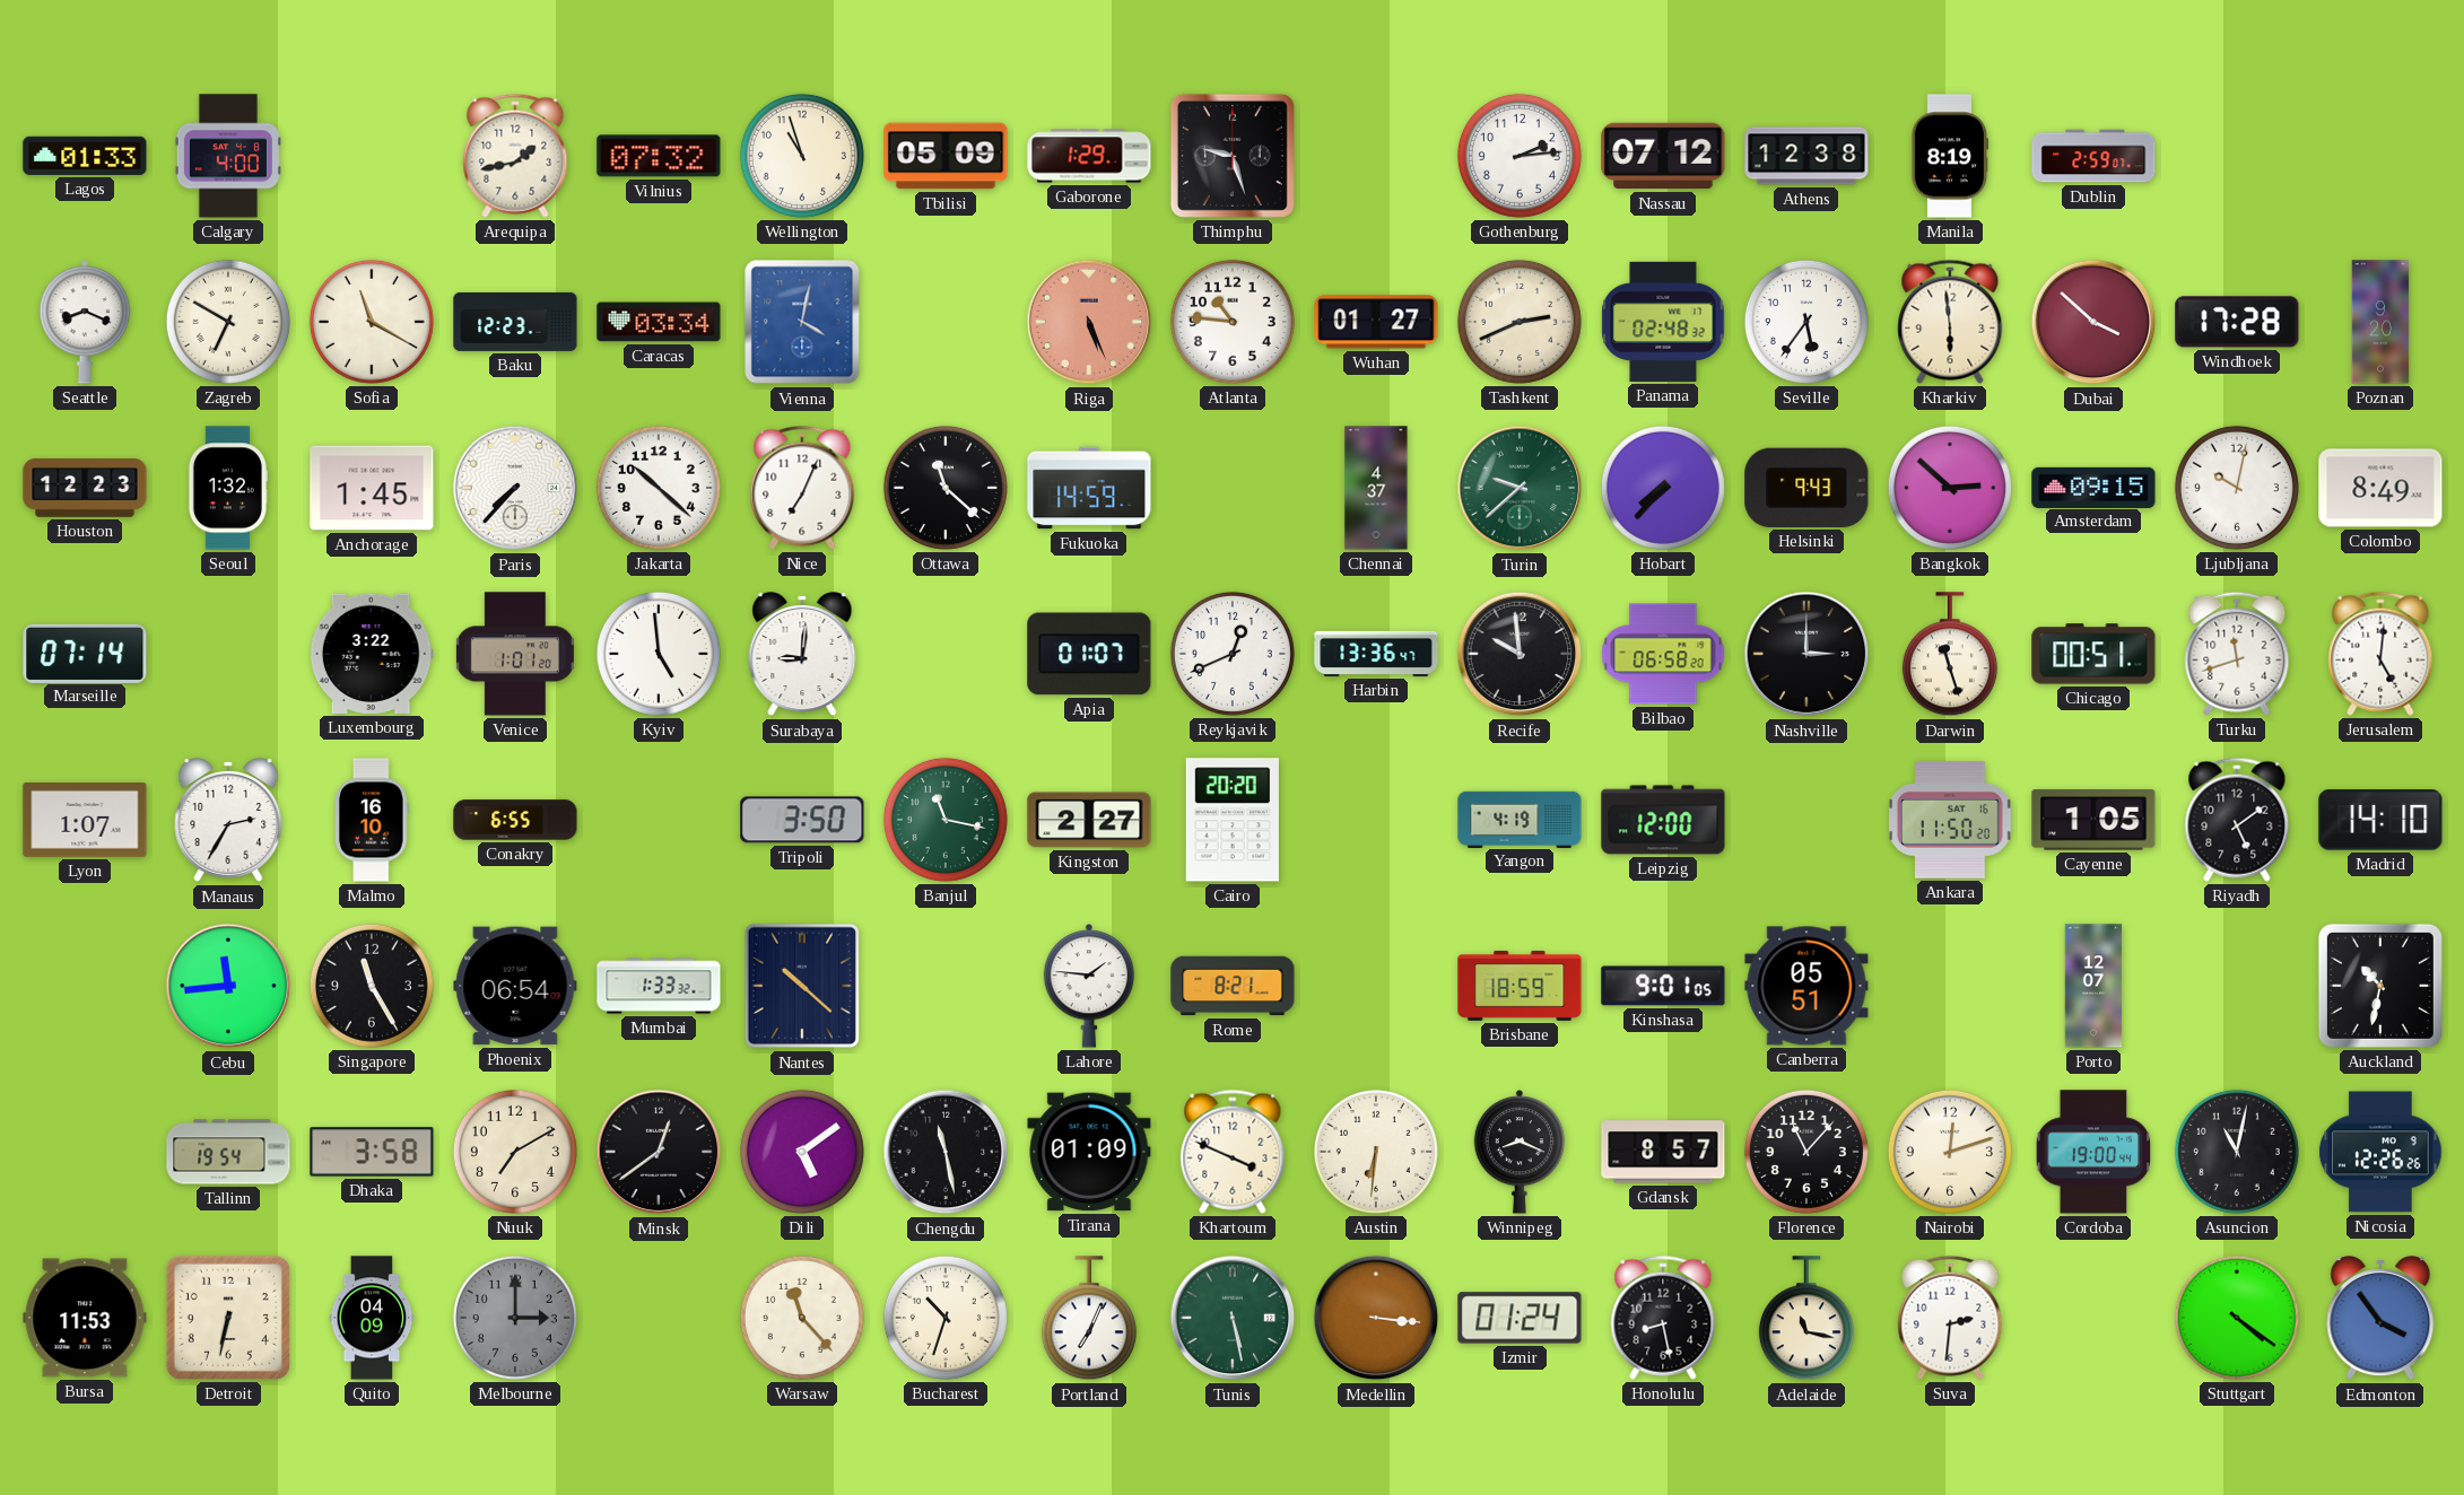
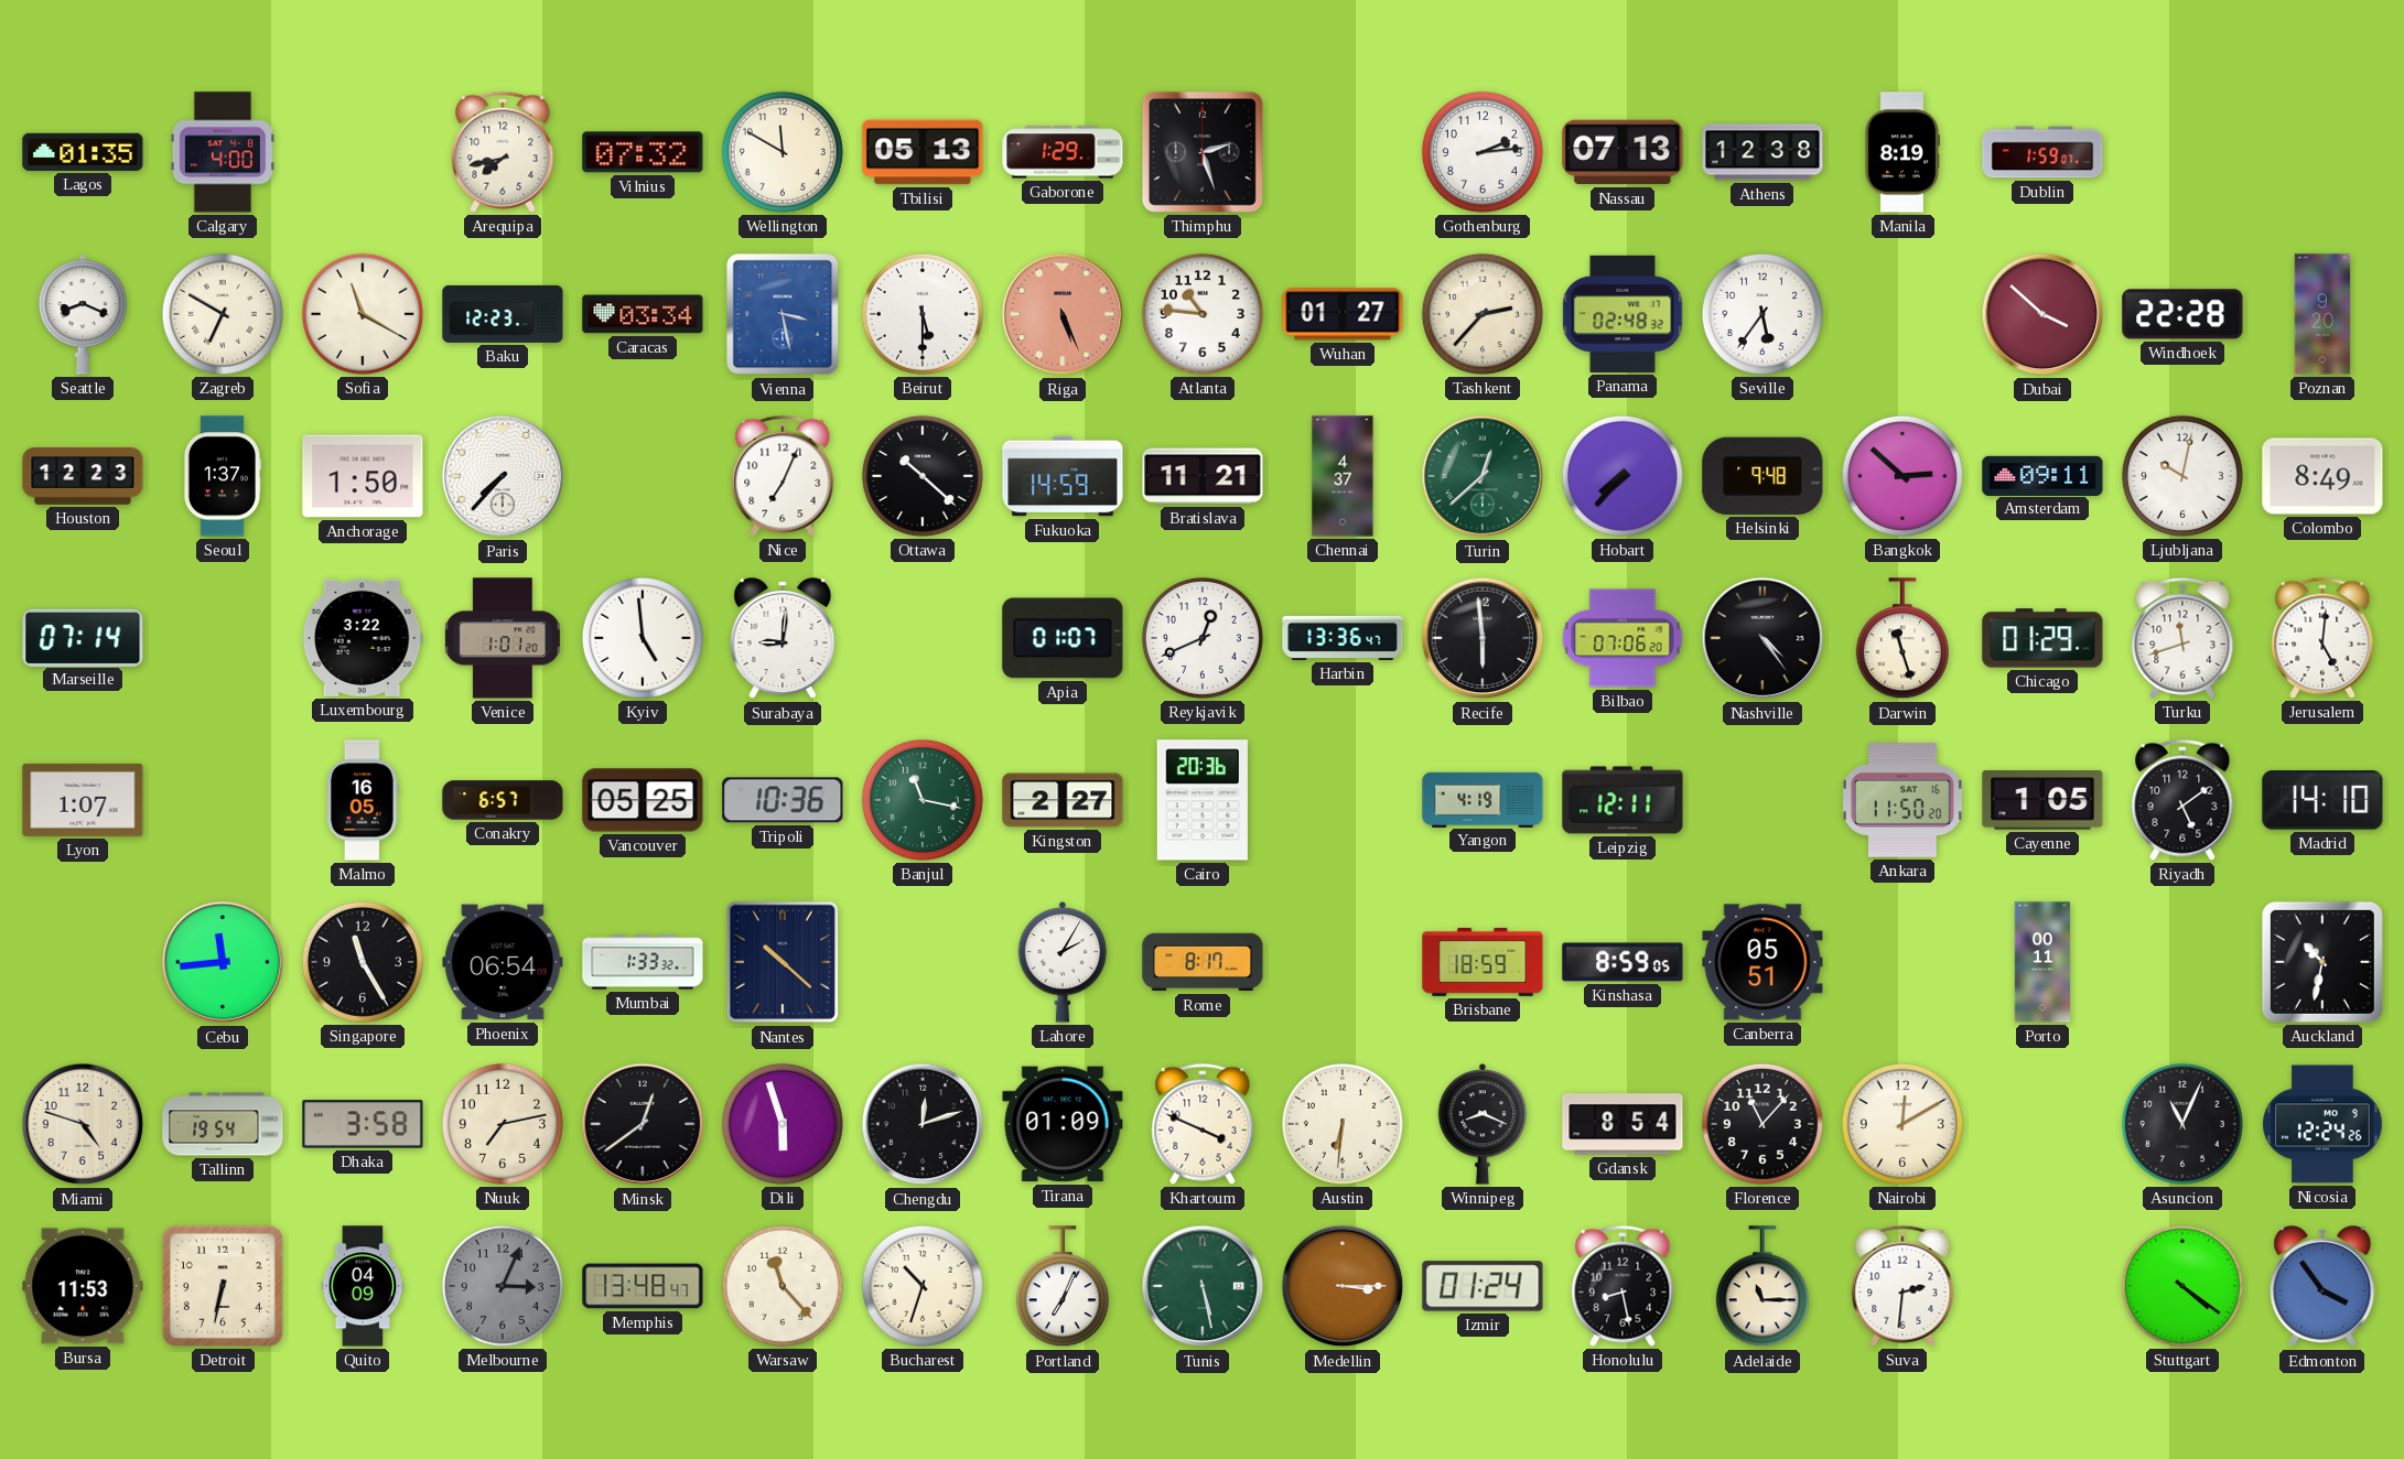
Lagos: 01:33 -> 01:35
Arequipa: 1:43 -> 7:43
Wellington: 10:57 -> 11:50
Tbilisi: 05:09 -> 05:13
Thimphu: 9:27 -> 2:27
Nassau: 07:12 -> 07:13
Dublin: 2:59 -> 1:59
Vienna: 4:02 -> 3:28
Beirut: none -> 5:30
Tashkent: 2:41 -> 2:37
Kharkiv: 5:59 -> none
Windhoek: 17:28 -> 22:28
Seoul: 1:32 -> 1:37
Anchorage: 1:45 -> 1:50
Jakarta: 10:22 -> none
Ottawa: 11:22 -> 10:22
Bratislava: none -> 11:21
Turin: 9:38 -> 12:38
Helsinki: 9:43 -> 9:48
Amsterdam: 09:15 -> 09:11
Recife: 9:59 -> 5:59
Bilbao: 06:58 -> 07:06
Nashville: 3:00 -> 4:24
Chicago: 00:51 -> 01:29
Manaus: 2:35 -> none
Malmo: 16:10 -> 16:05
Conakry: 6:55 -> 6:57
Vancouver: none -> 05:25
Tripoli: 3:50 -> 10:36
Cairo: 20:20 -> 20:36
Leipzig: 12:00 -> 12:11
Lahore: 1:46 -> 2:05
Rome: 8:21 -> 8:17
Kinshasa: 9:01 -> 8:59
Porto: 12:07 -> 00:11
Miami: none -> 4:48
Nuuk: 7:10 -> 7:13
Dili: 5:09 -> 5:57
Chengdu: 11:28 -> 12:12
Gdansk: 8:57 -> 8:54
Nairobi: 12:12 -> 12:10
Cordoba: 19:00 -> none
Asuncion: 11:02 -> 11:04
Nicosia: 12:26 -> 12:24
Melbourne: 3:00 -> 3:04
Memphis: none -> 13:48
Medellin: 3:16 -> 3:15
Adelaide: 11:17 -> 11:15
